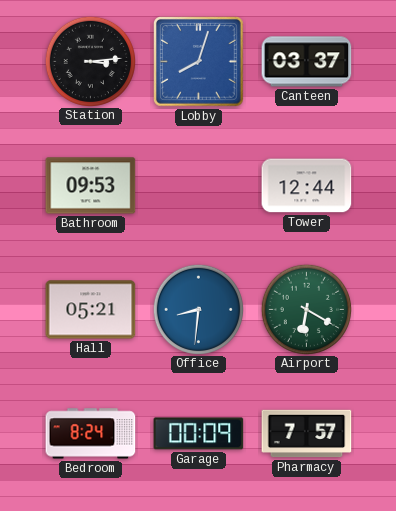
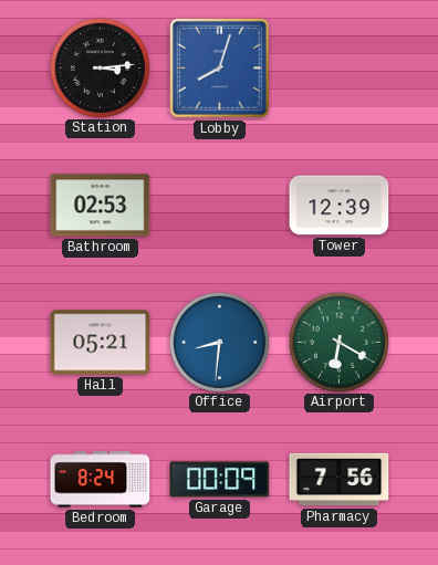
Canteen: 03:37 -> none
Bathroom: 09:53 -> 02:53
Tower: 12:44 -> 12:39
Pharmacy: 7:57 -> 7:56
